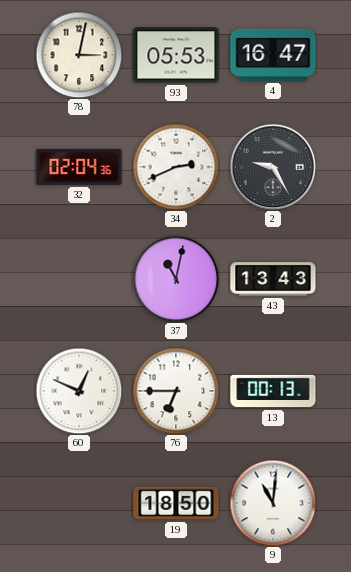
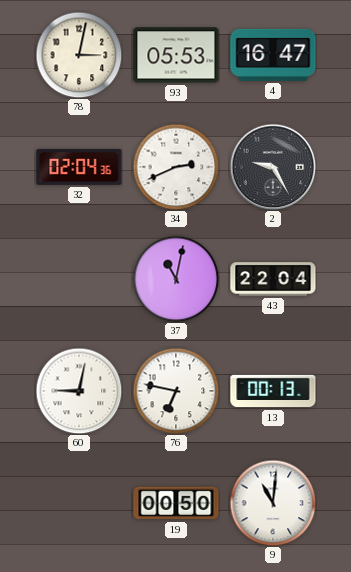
43: 13:43 -> 22:04
60: 12:49 -> 9:02
76: 6:45 -> 6:47
19: 18:50 -> 00:50
